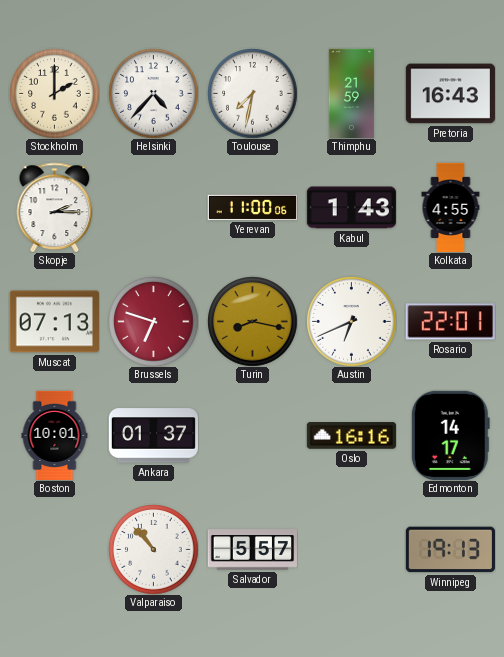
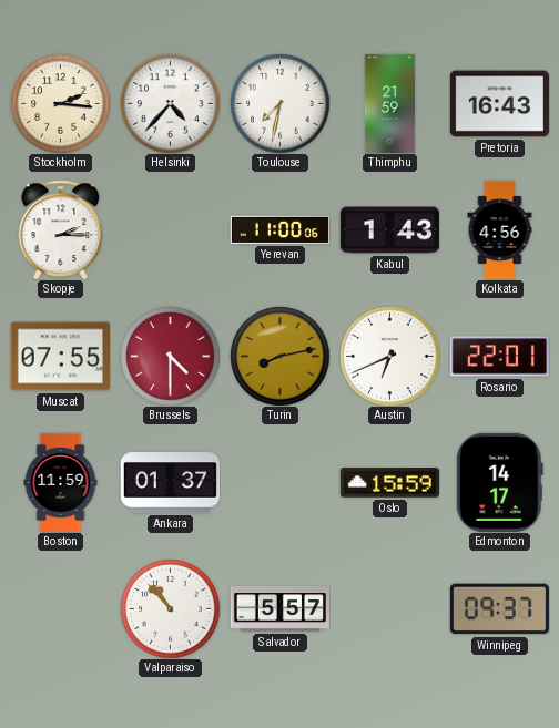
Stockholm: 2:00 -> 2:16
Kolkata: 4:55 -> 4:56
Muscat: 07:13 -> 07:55
Brussels: 6:48 -> 4:30
Turin: 8:17 -> 8:13
Boston: 10:01 -> 11:59
Oslo: 16:16 -> 15:59
Winnipeg: 19:13 -> 09:37
